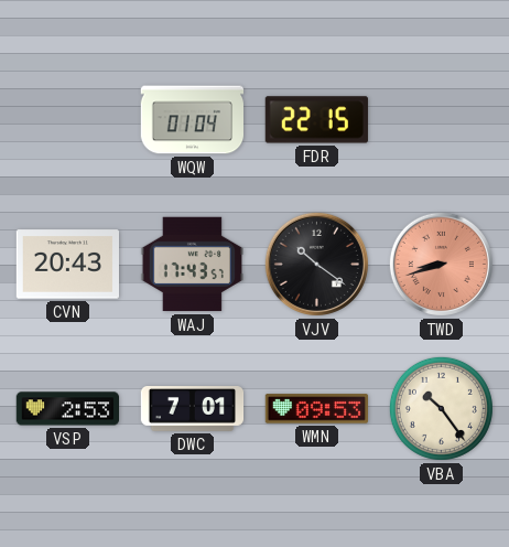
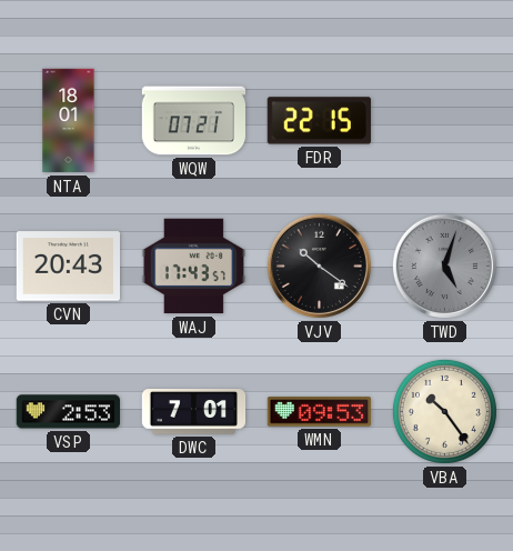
NTA: none -> 18:01
WQW: 01:04 -> 07:21
TWD: 8:42 -> 5:03
TWD dial: salmon -> grey
